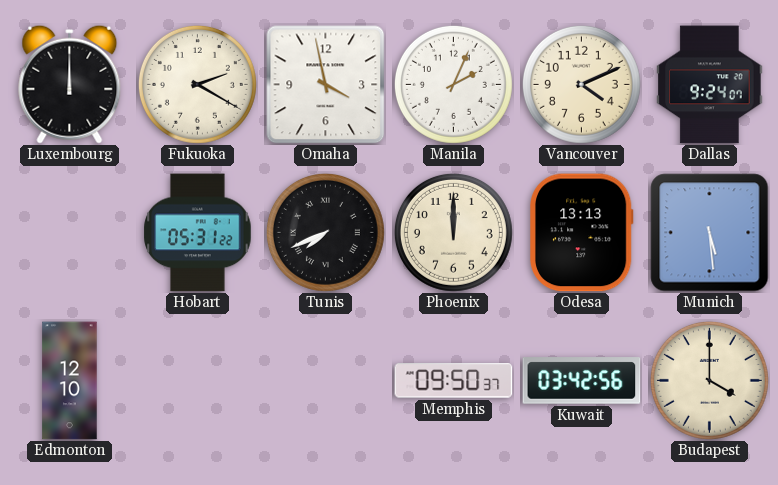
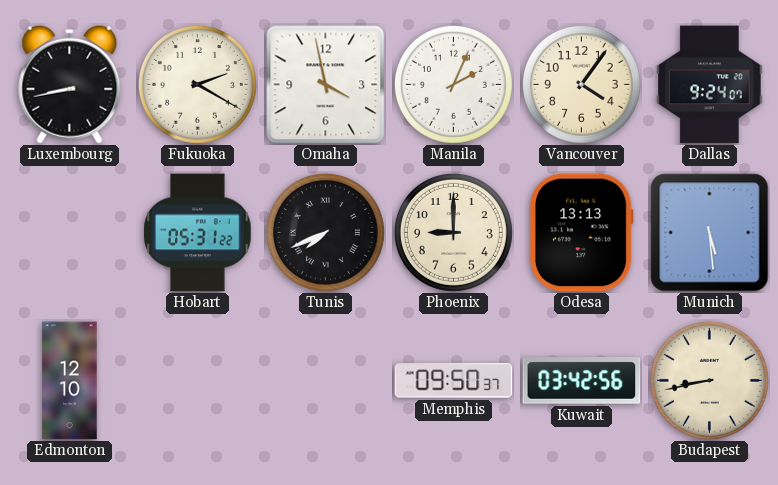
Luxembourg: 12:00 -> 8:43
Vancouver: 4:11 -> 4:06
Phoenix: 12:00 -> 9:00
Budapest: 4:00 -> 8:43
